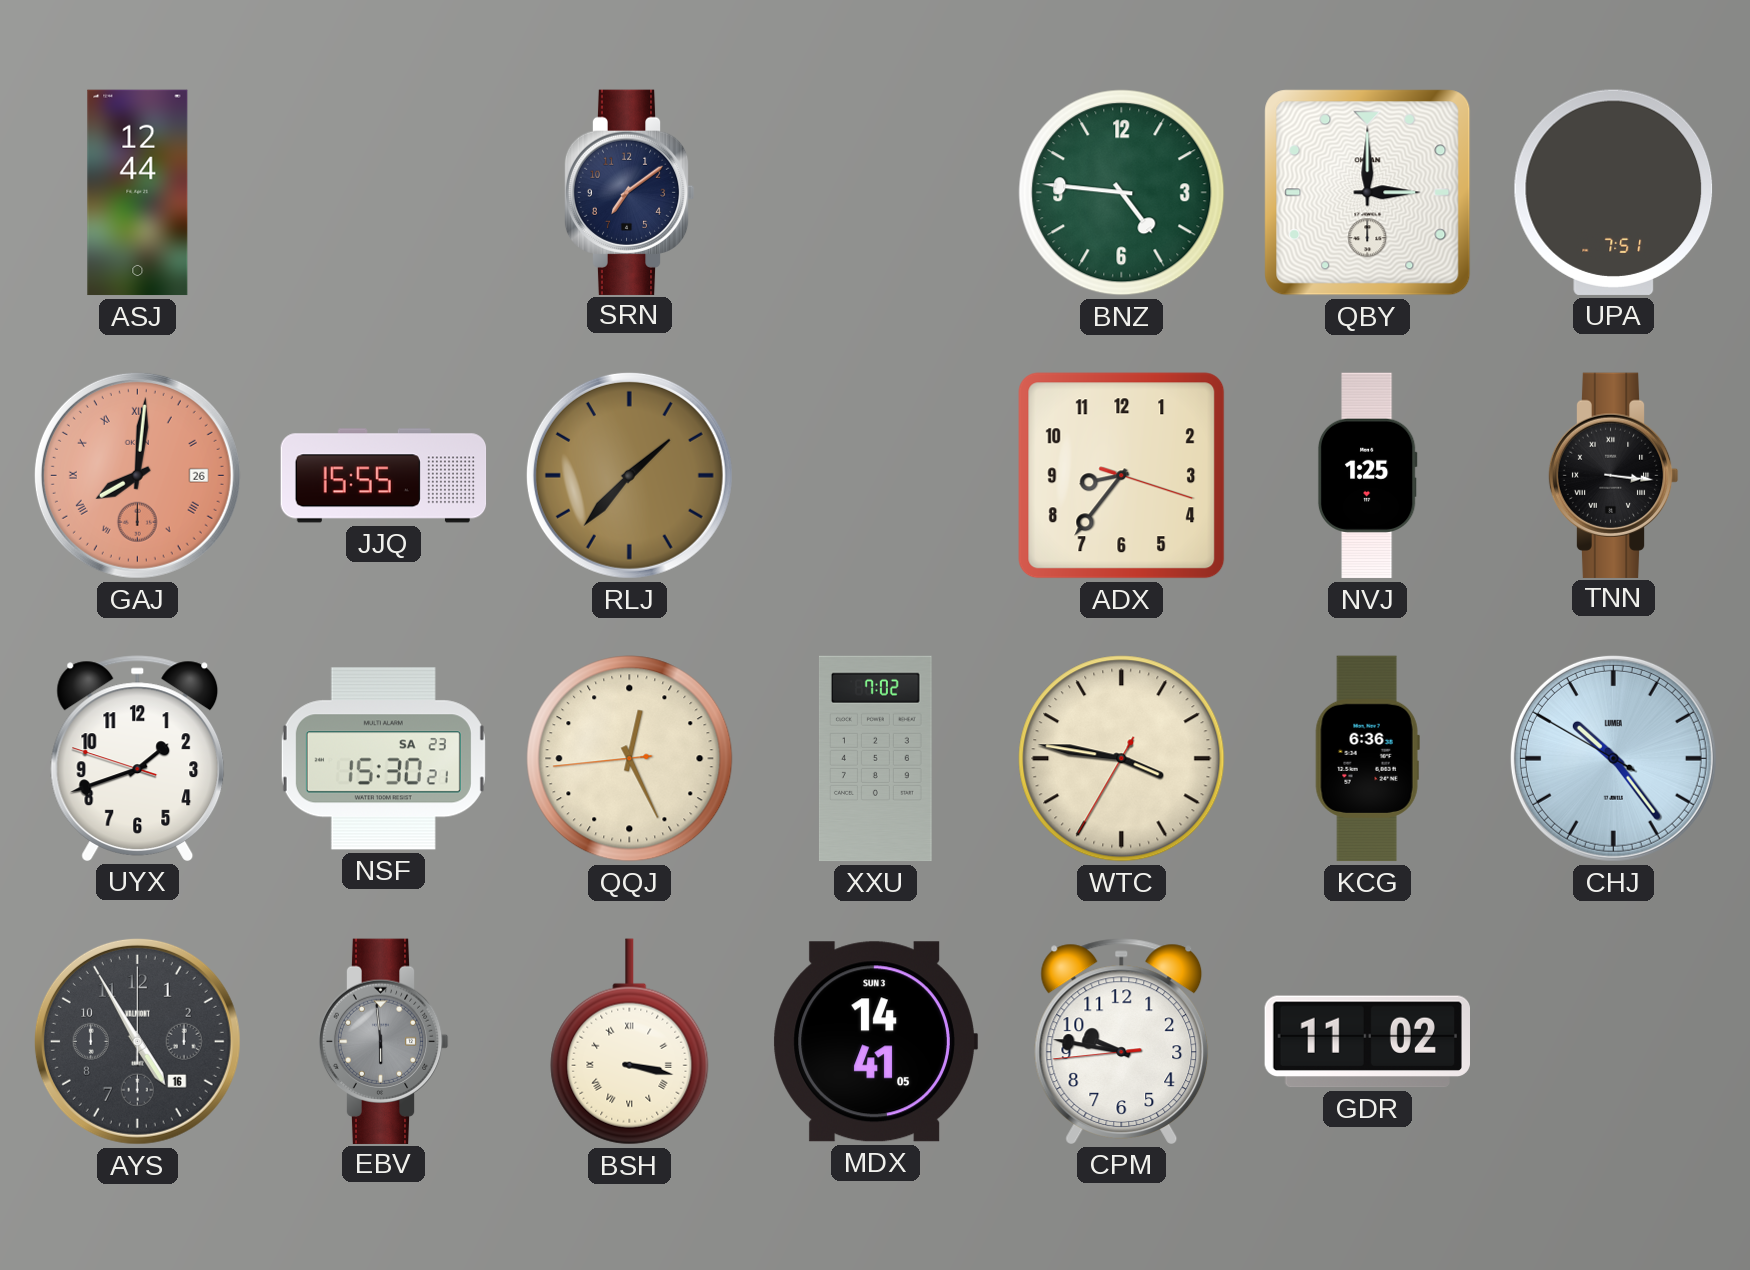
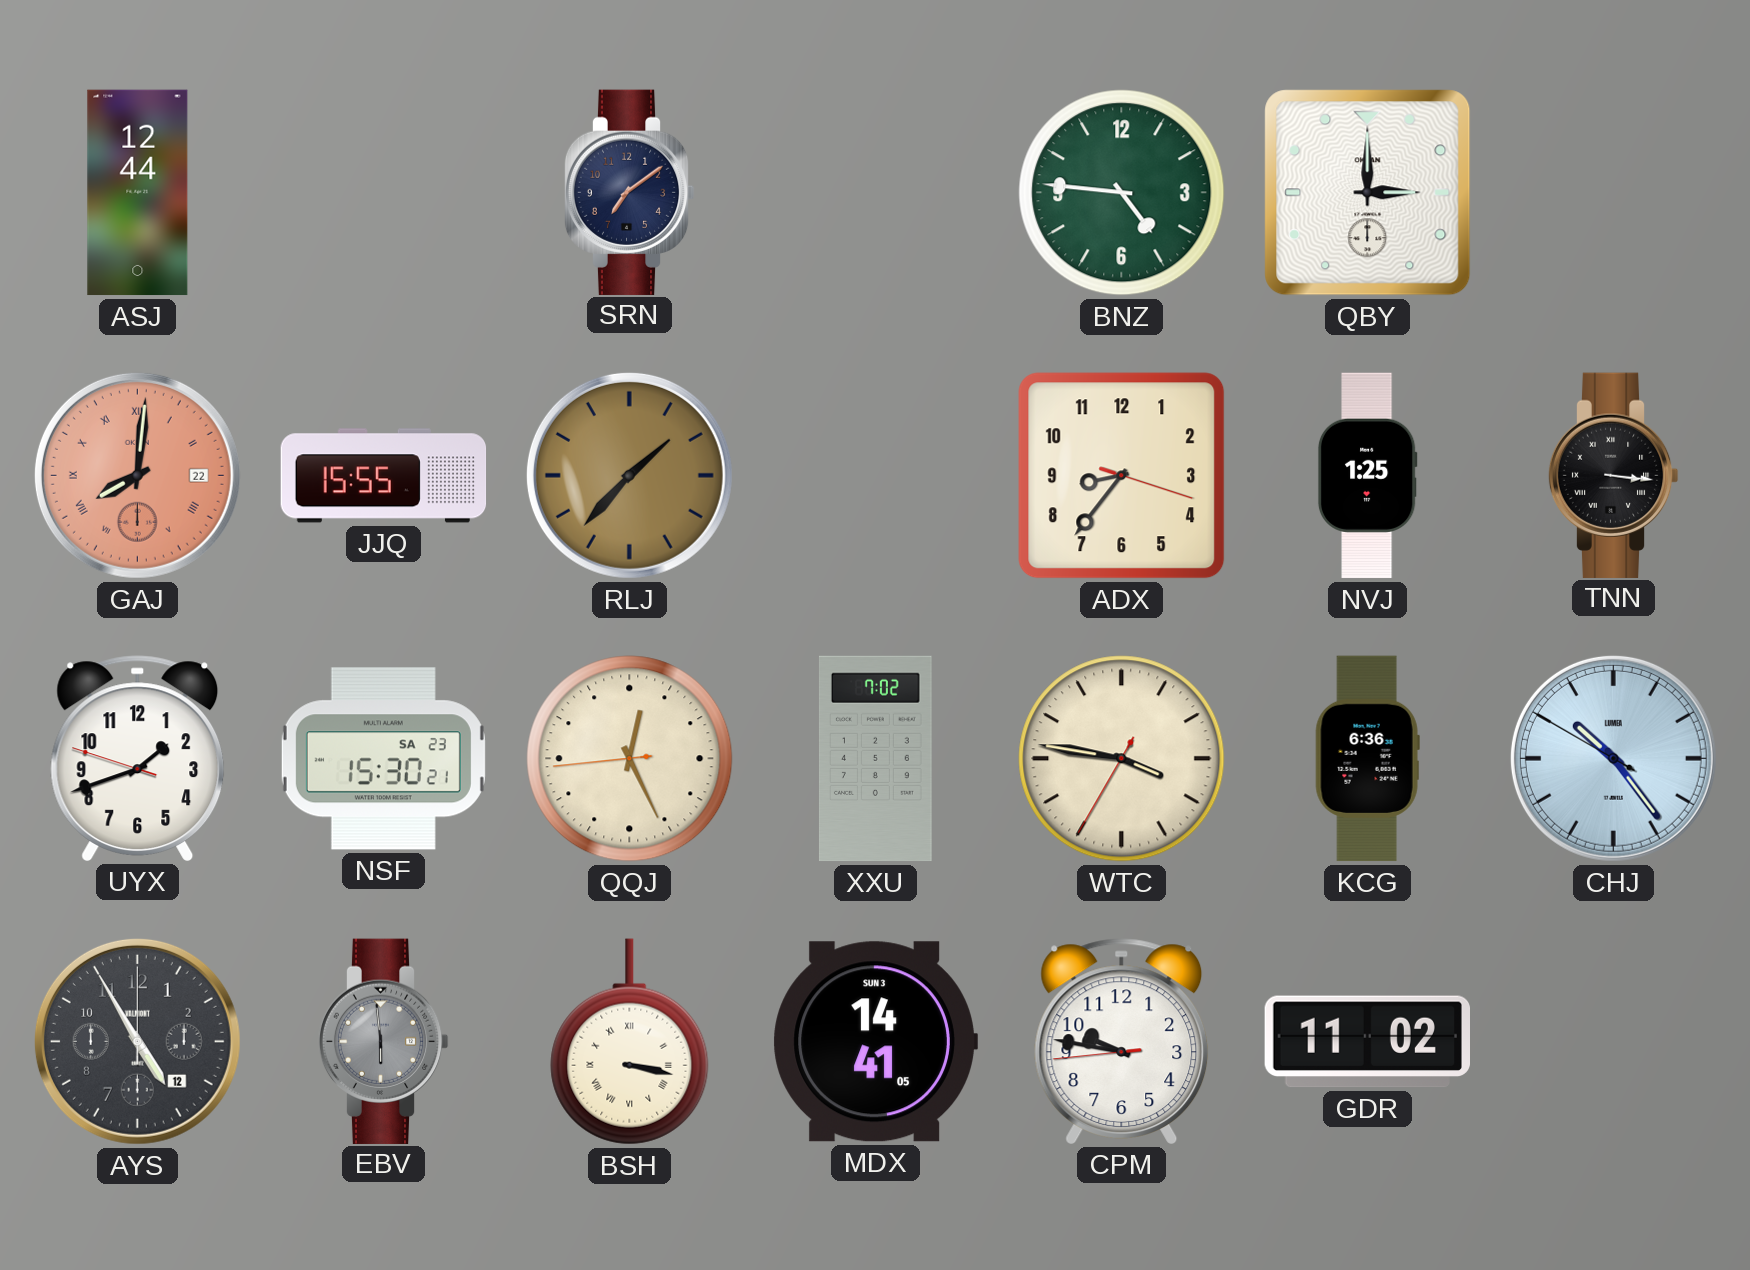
UPA: 7:51 -> none
GAJ date: 26 -> 22
AYS date: 16 -> 12
